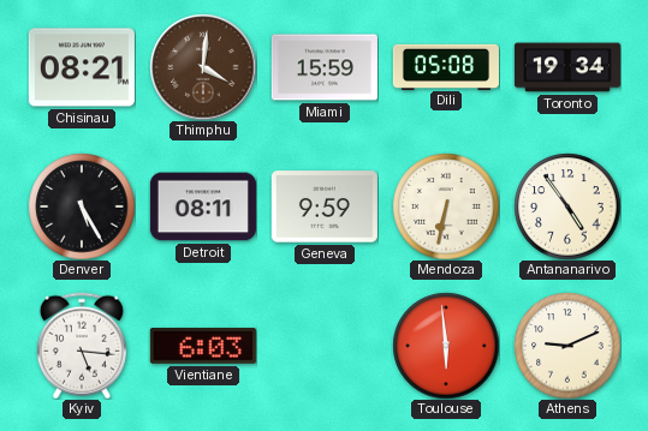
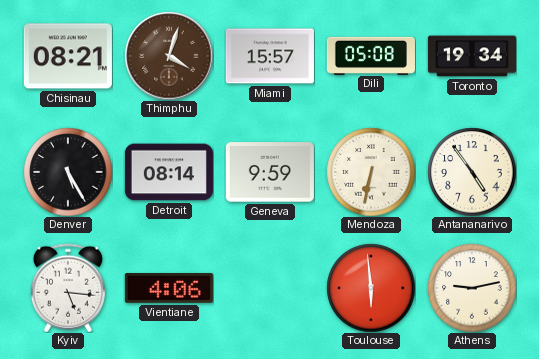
Thimphu: 4:01 -> 4:03
Miami: 15:59 -> 15:57
Detroit: 08:11 -> 08:14
Vientiane: 6:03 -> 4:06
Athens: 9:11 -> 9:13
